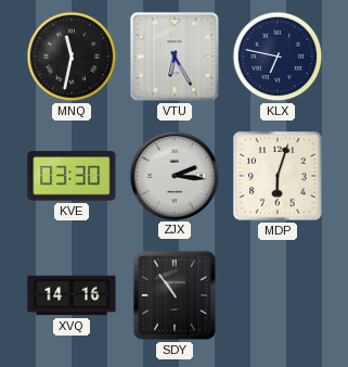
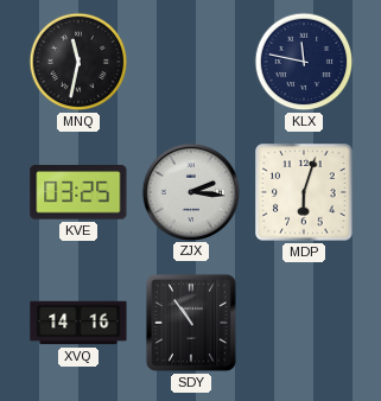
VTU: 6:25 -> none
KLX: 6:47 -> 11:47
KVE: 03:30 -> 03:25
